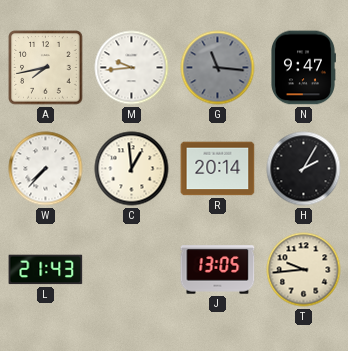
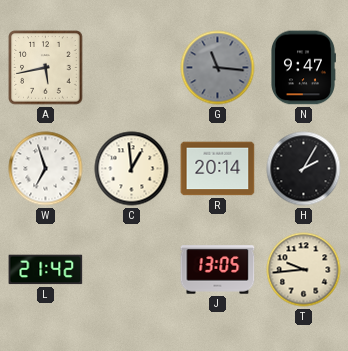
A: 7:43 -> 5:43
M: 9:44 -> none
W: 7:37 -> 6:57
L: 21:43 -> 21:42
